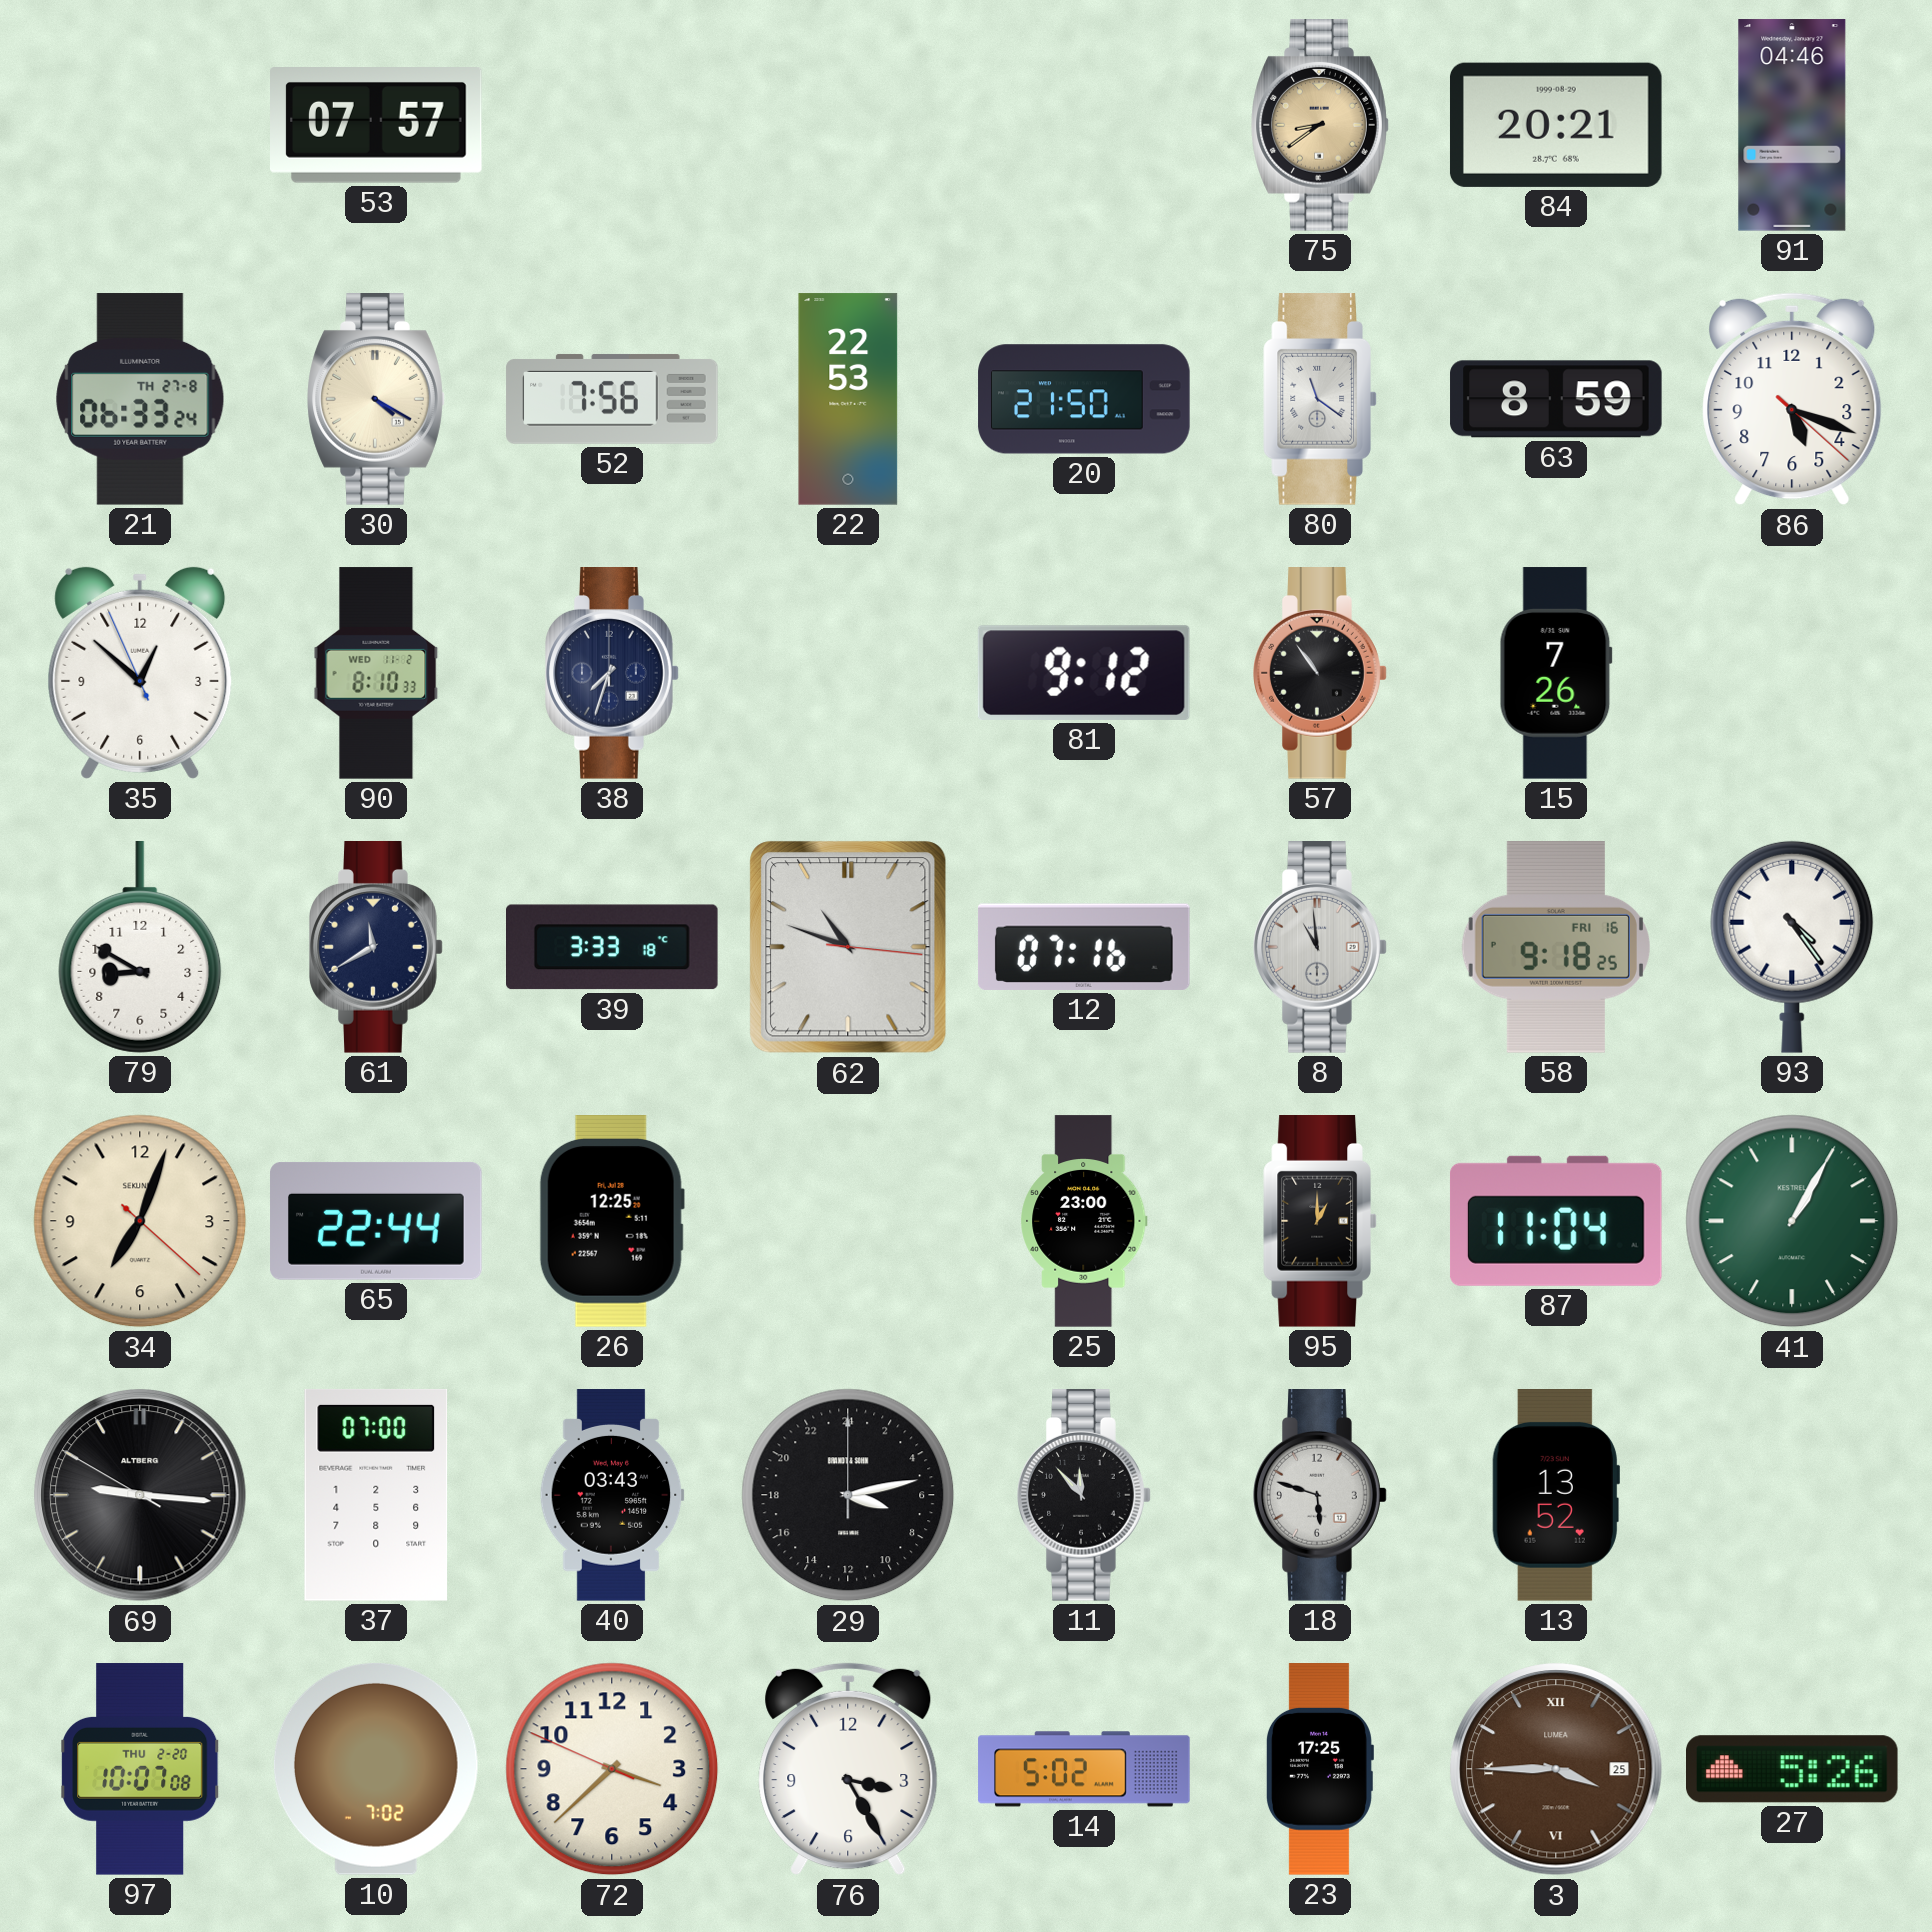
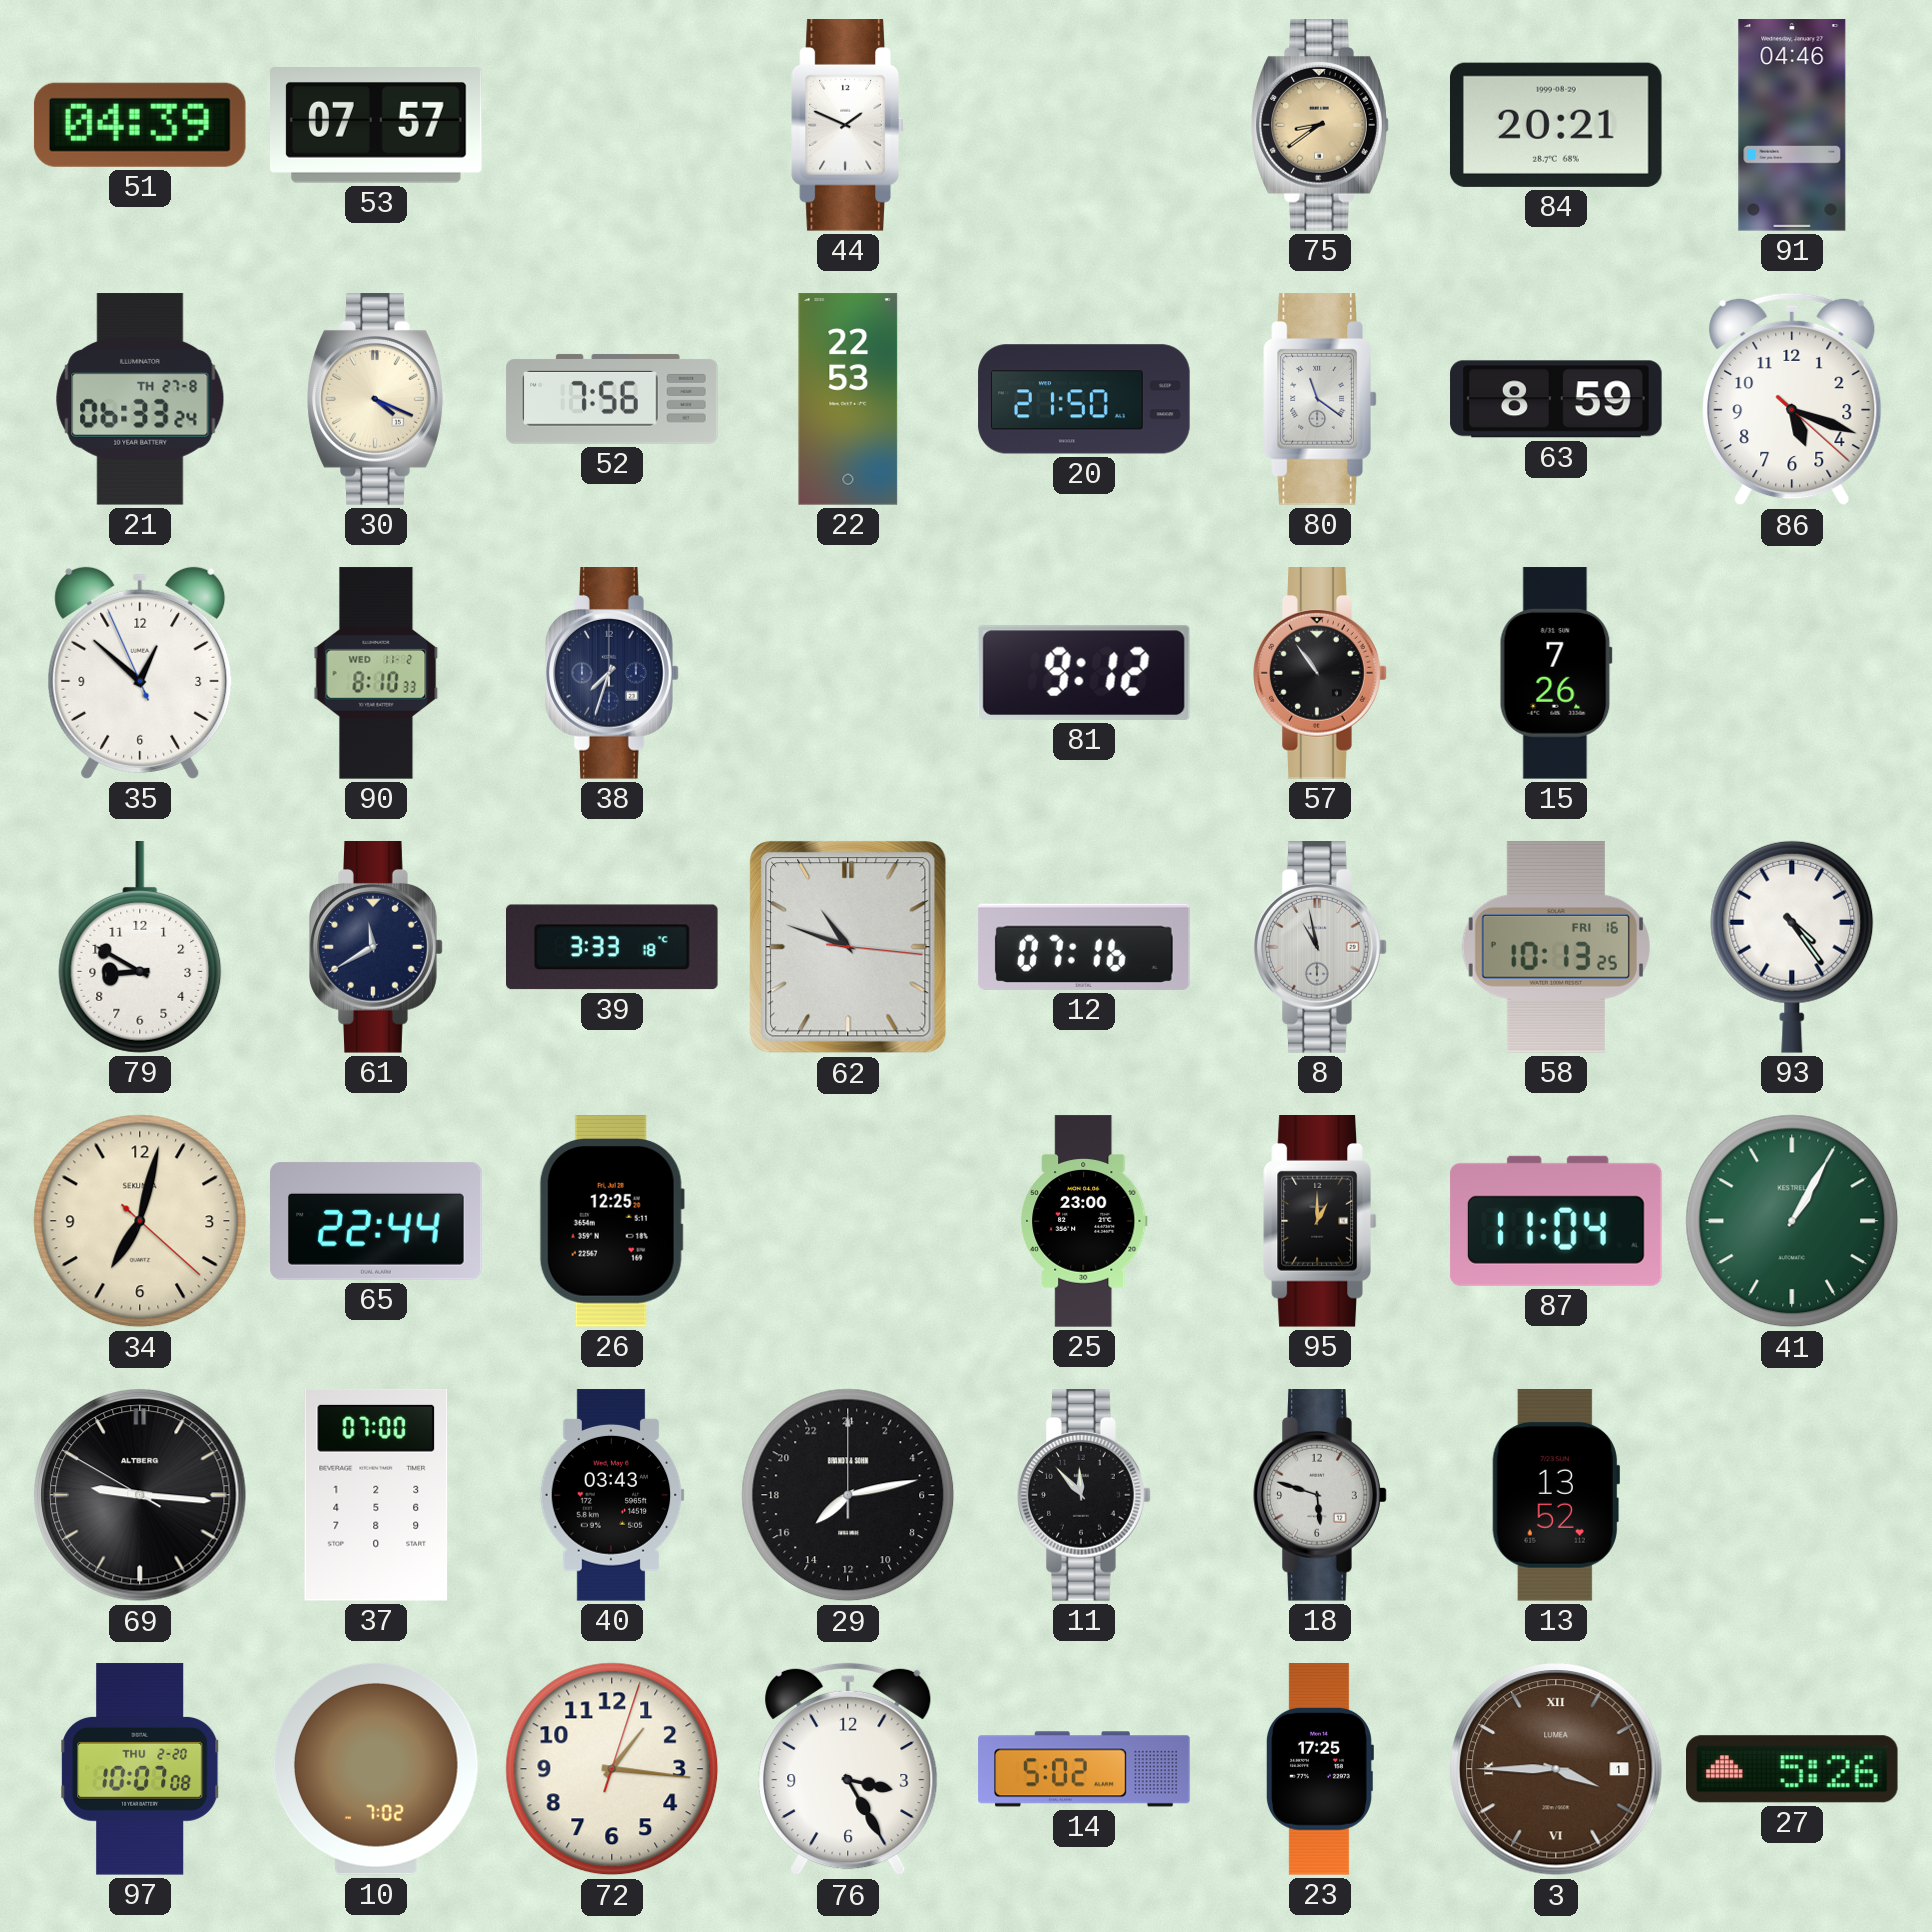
51: none -> 04:39
44: none -> 1:49
30: 4:20 -> 4:19
8: 10:59 -> 10:58
58: 9:18 -> 10:13
34: 7:03 -> 7:02
29: 7:13 -> 15:13
72: 3:37 -> 1:16
3 date: 25 -> 1
